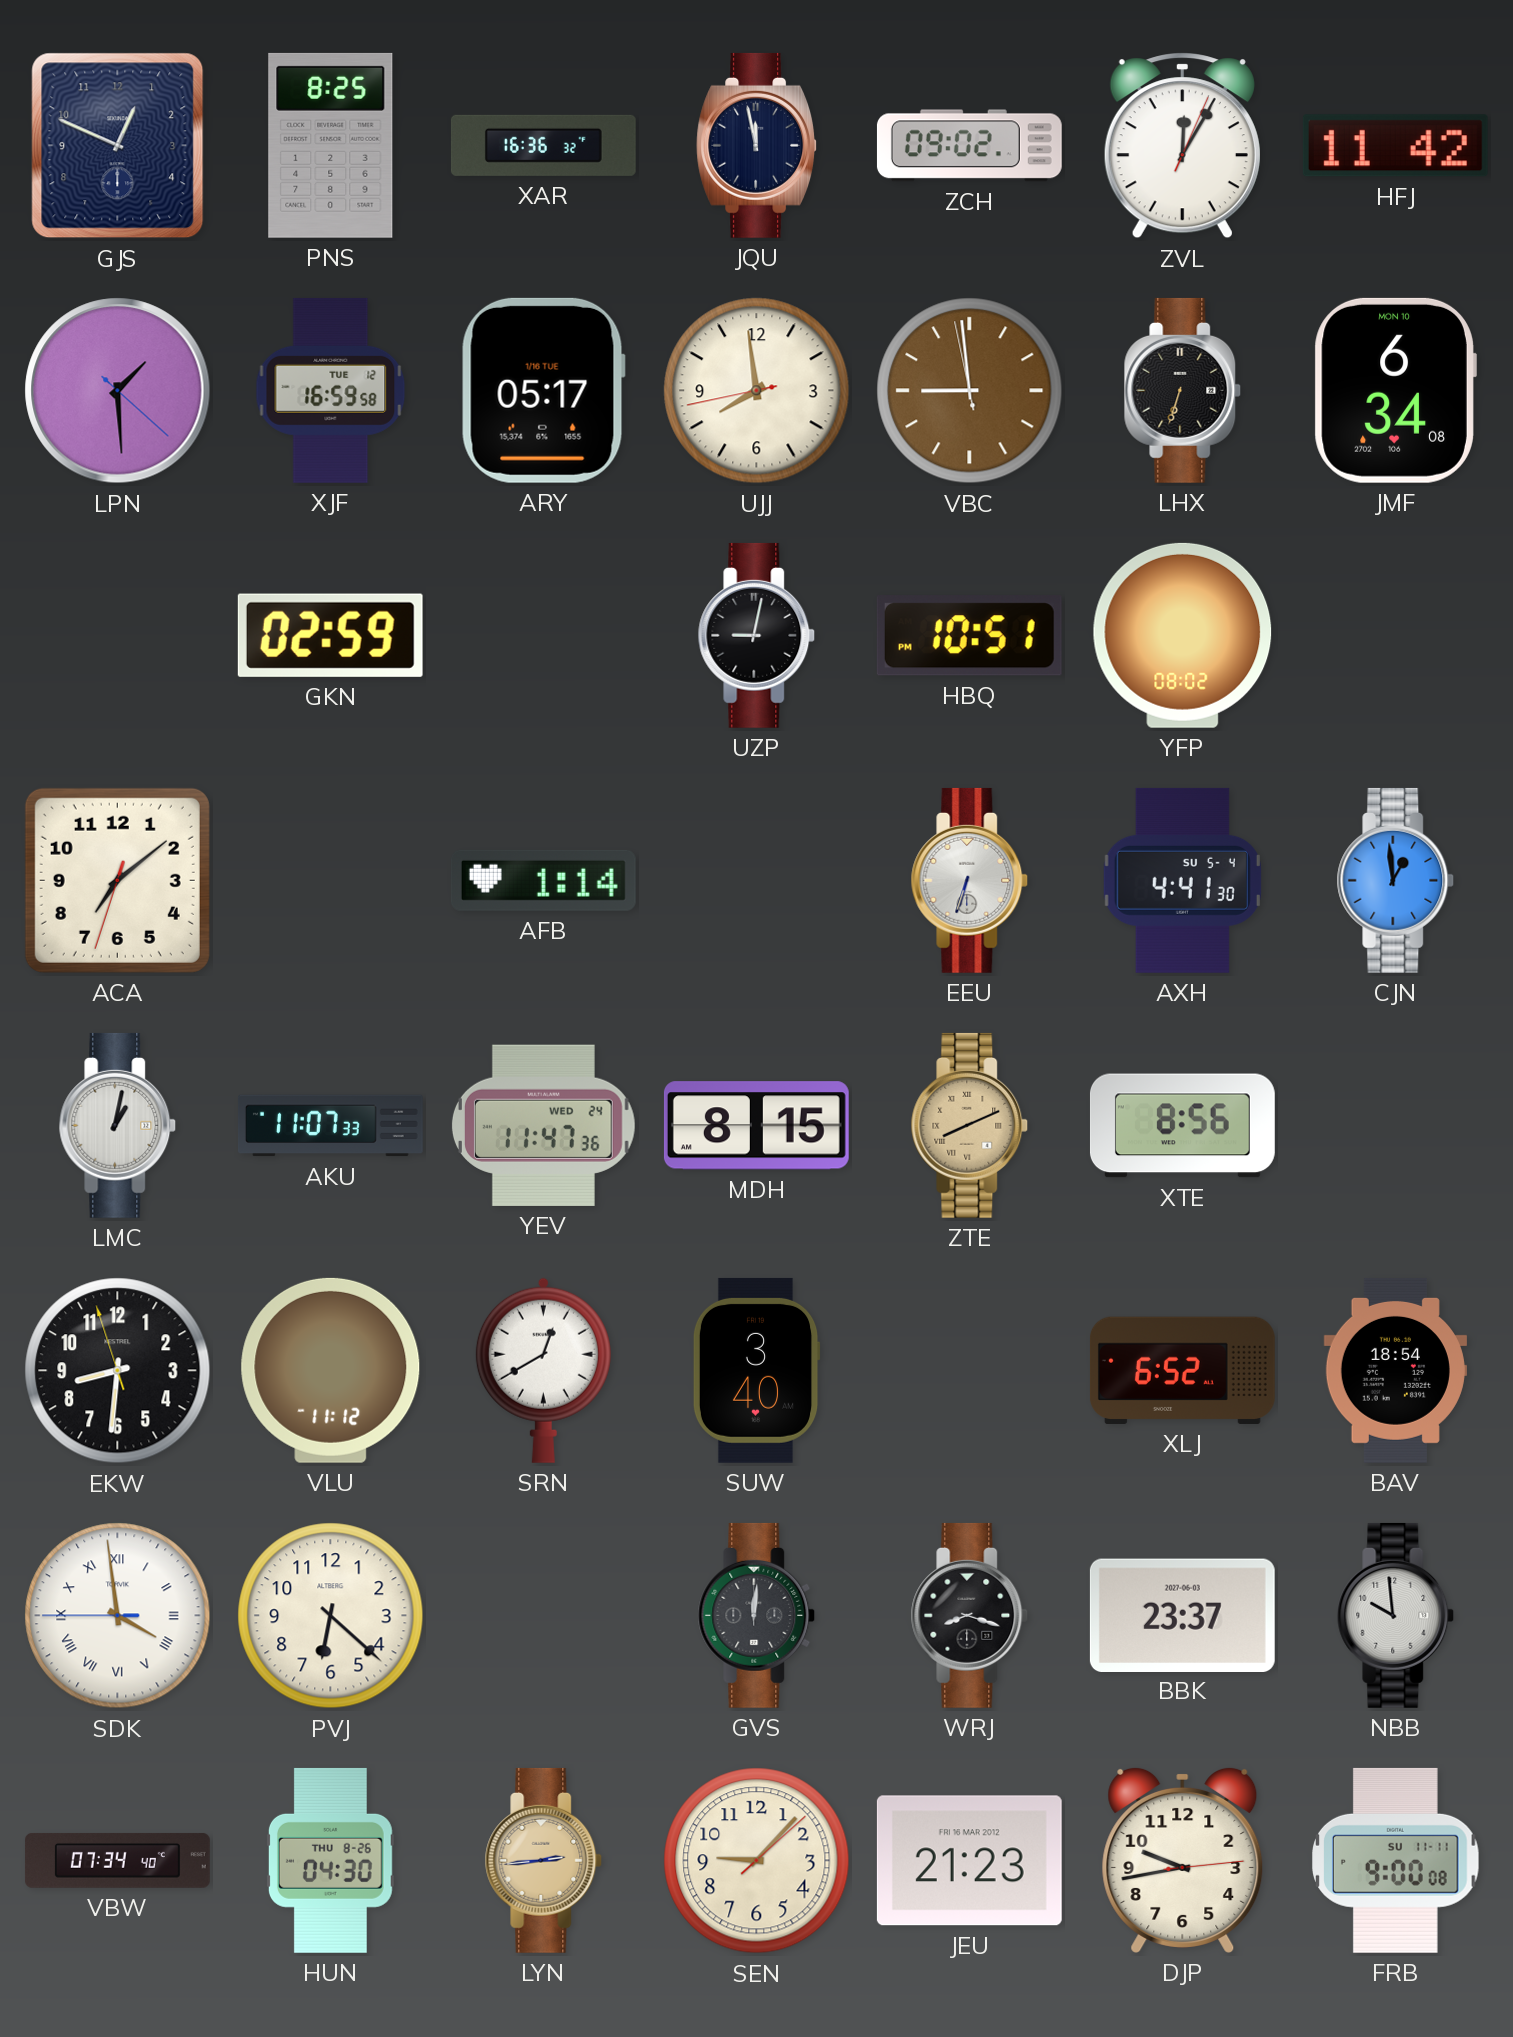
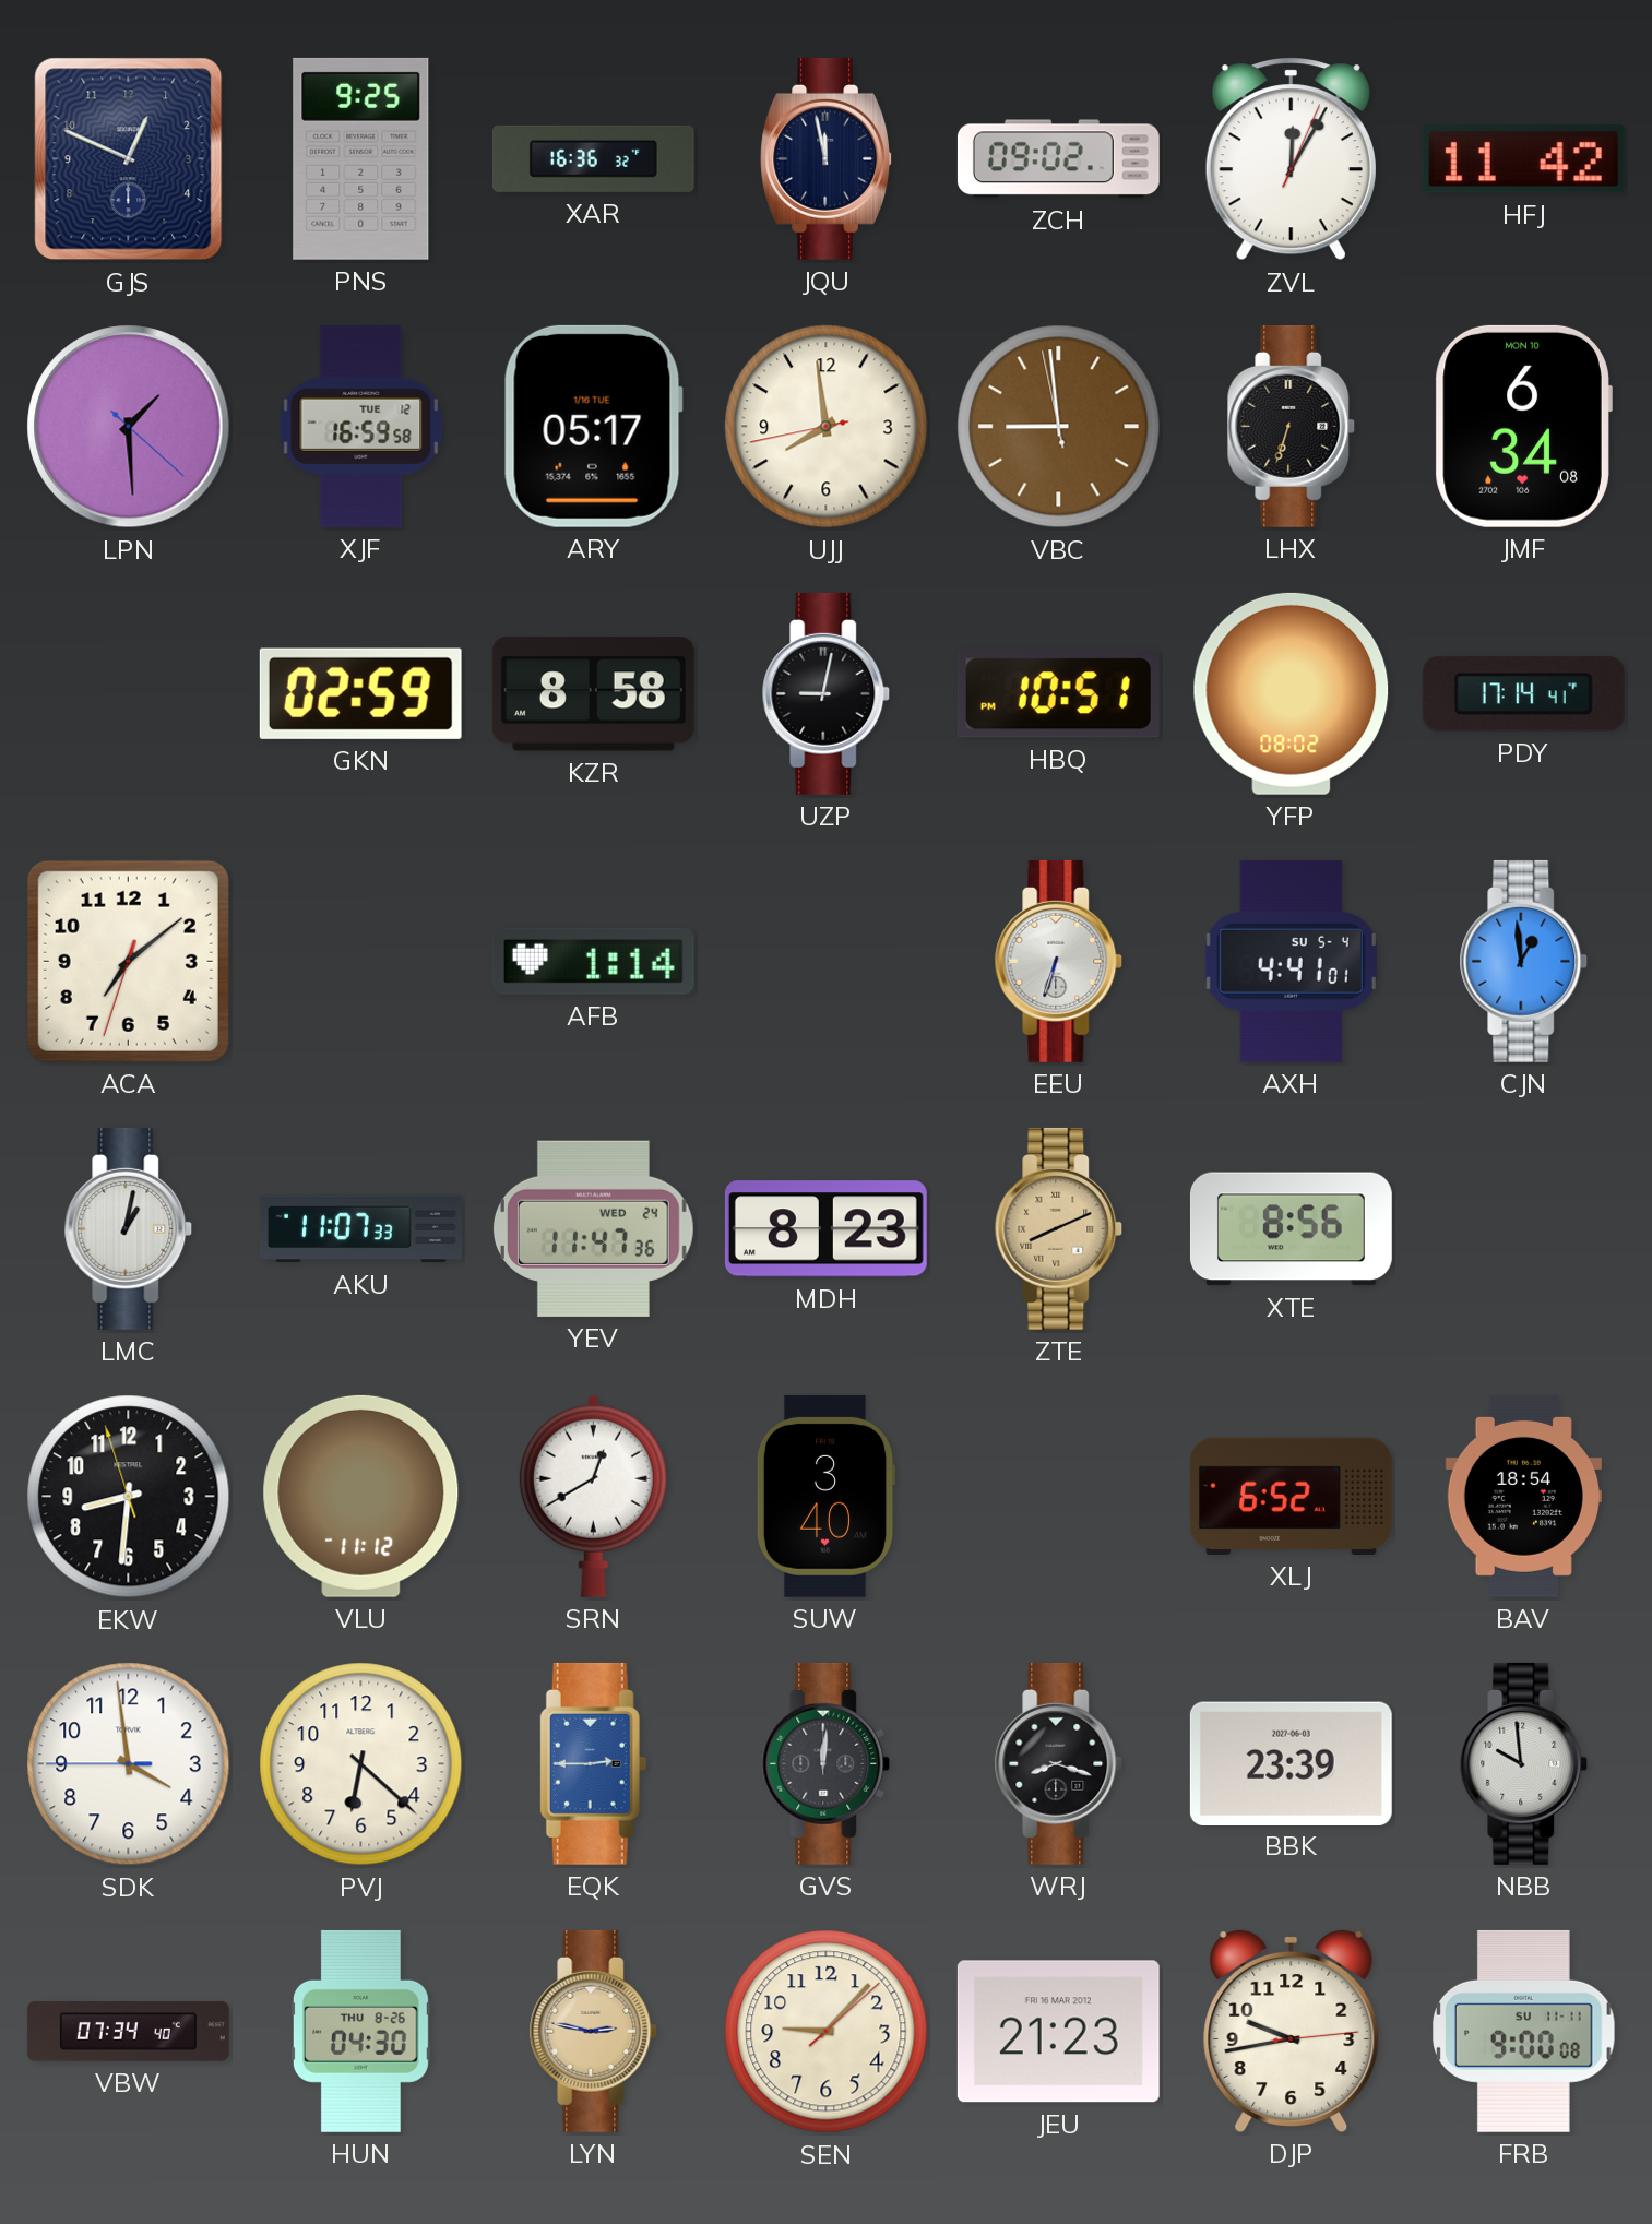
PNS: 8:25 -> 9:25
KZR: none -> 8:58
PDY: none -> 17:14
AXH: 4:41:30 -> 4:41:01
MDH: 8:15 -> 8:23
SDK numerals: Roman -> Arabic
EQK: none -> 2:45
BBK: 23:37 -> 23:39
LYN: 2:44 -> 2:47
